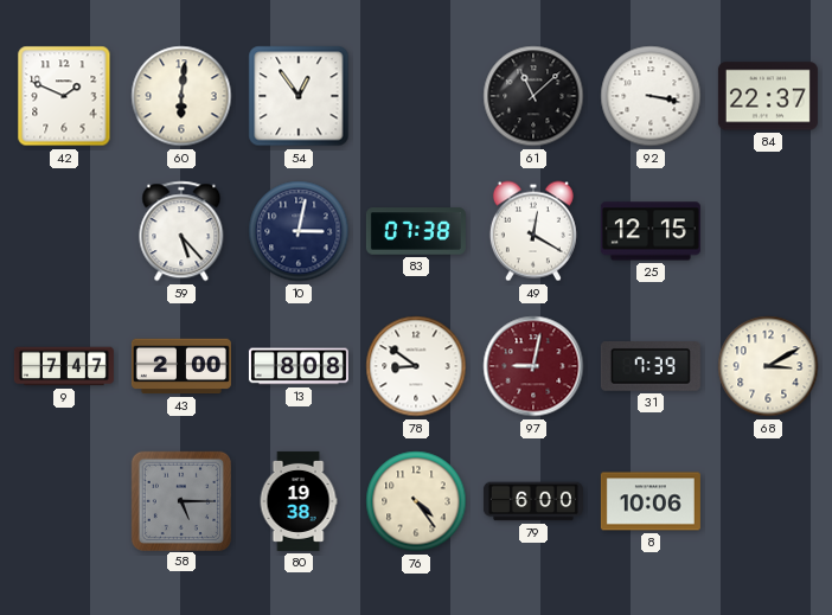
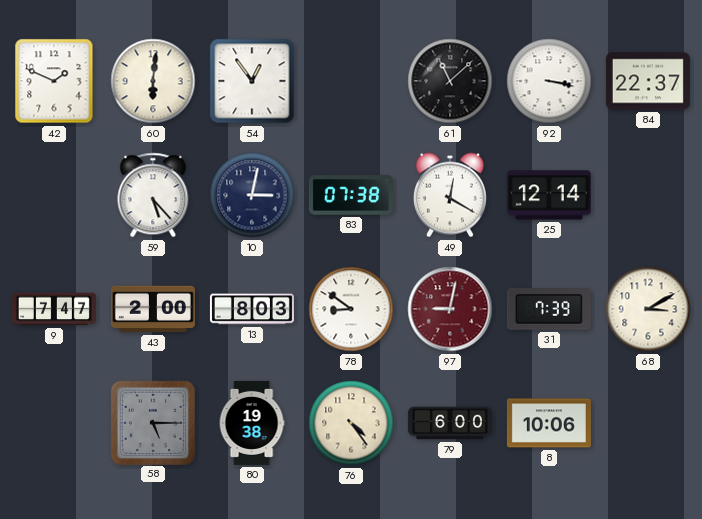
25: 12:15 -> 12:14
13: 8:08 -> 8:03
